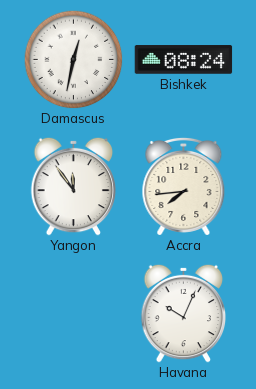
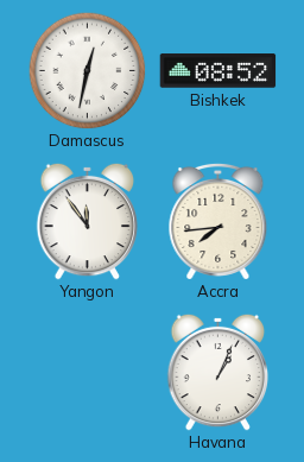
Bishkek: 08:24 -> 08:52
Havana: 10:04 -> 1:04
